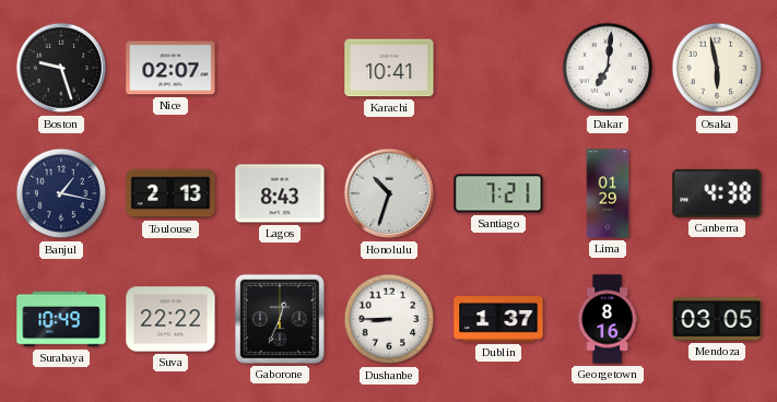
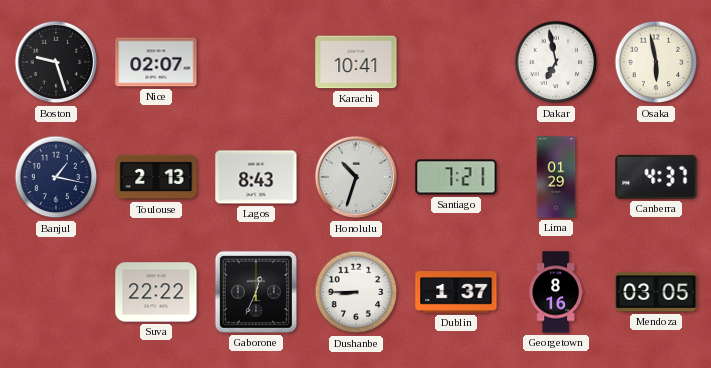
Dakar: 7:01 -> 6:58
Canberra: 4:38 -> 4:37
Surabaya: 10:49 -> none
